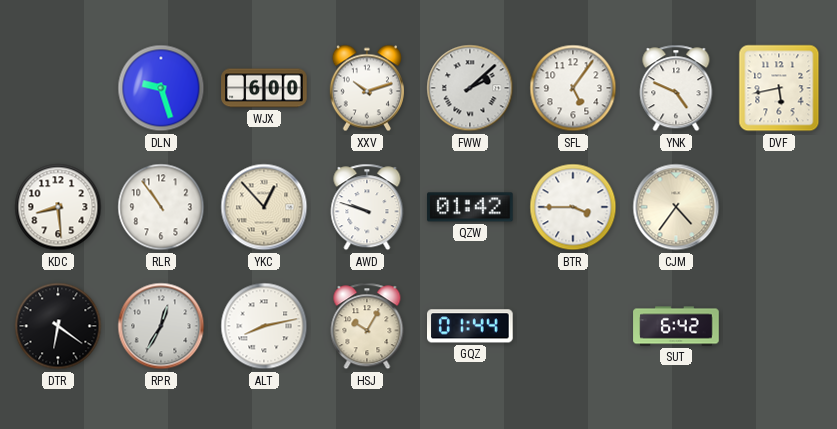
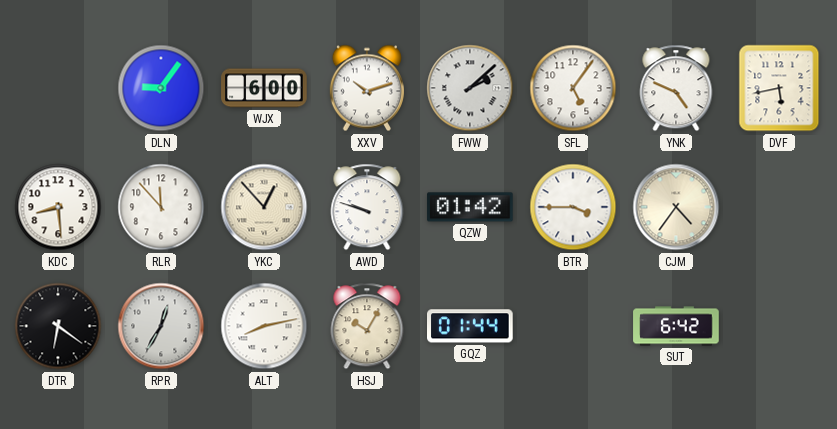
DLN: 9:27 -> 9:06
RLR: 10:54 -> 11:53
